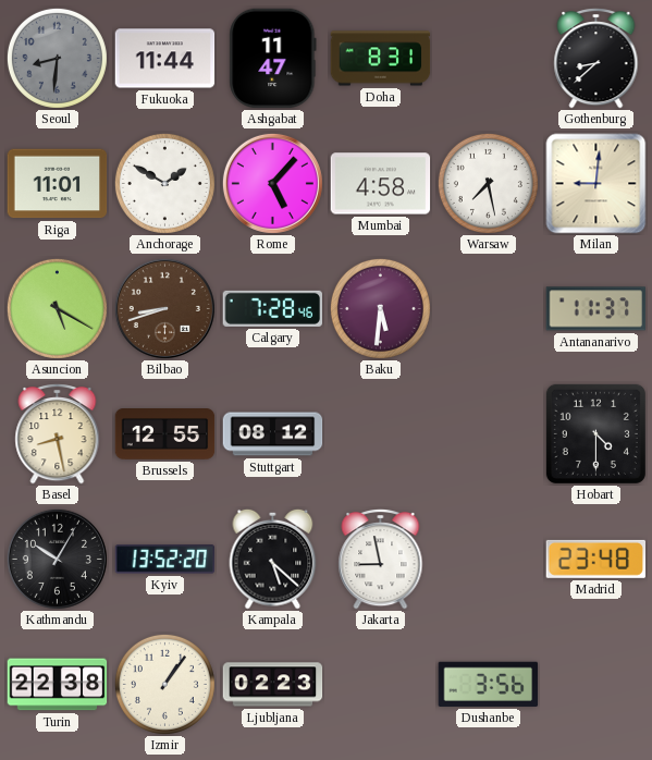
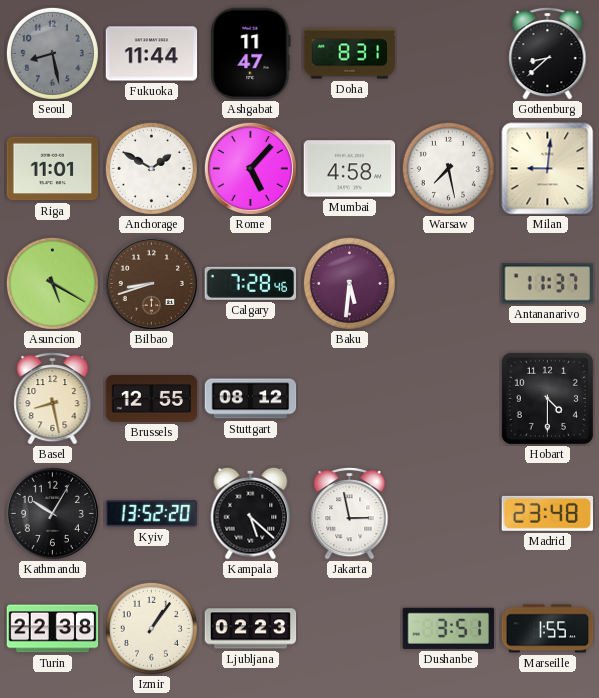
Seoul: 8:31 -> 8:28
Jakarta: 8:58 -> 2:58
Dushanbe: 3:56 -> 3:51
Marseille: none -> 1:55
